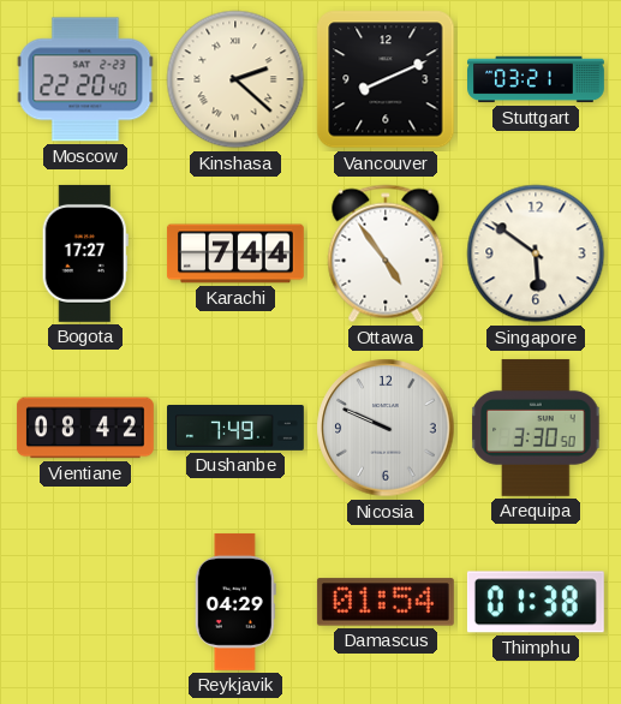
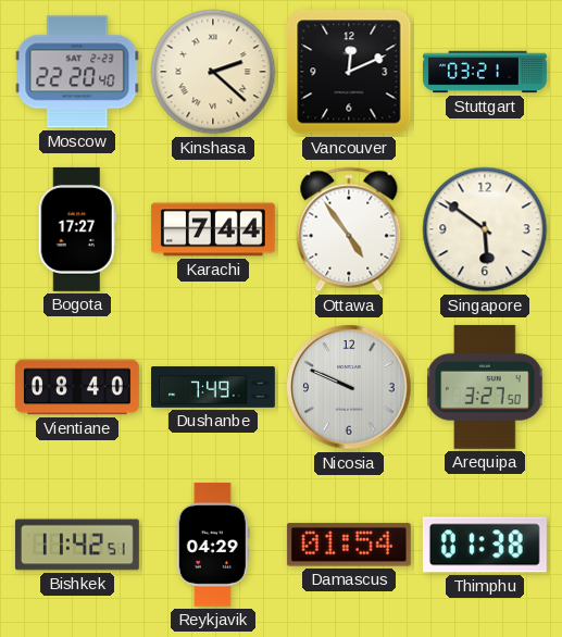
Vancouver: 8:11 -> 12:11
Vientiane: 08:42 -> 08:40
Arequipa: 3:30 -> 3:27
Bishkek: none -> 11:42
